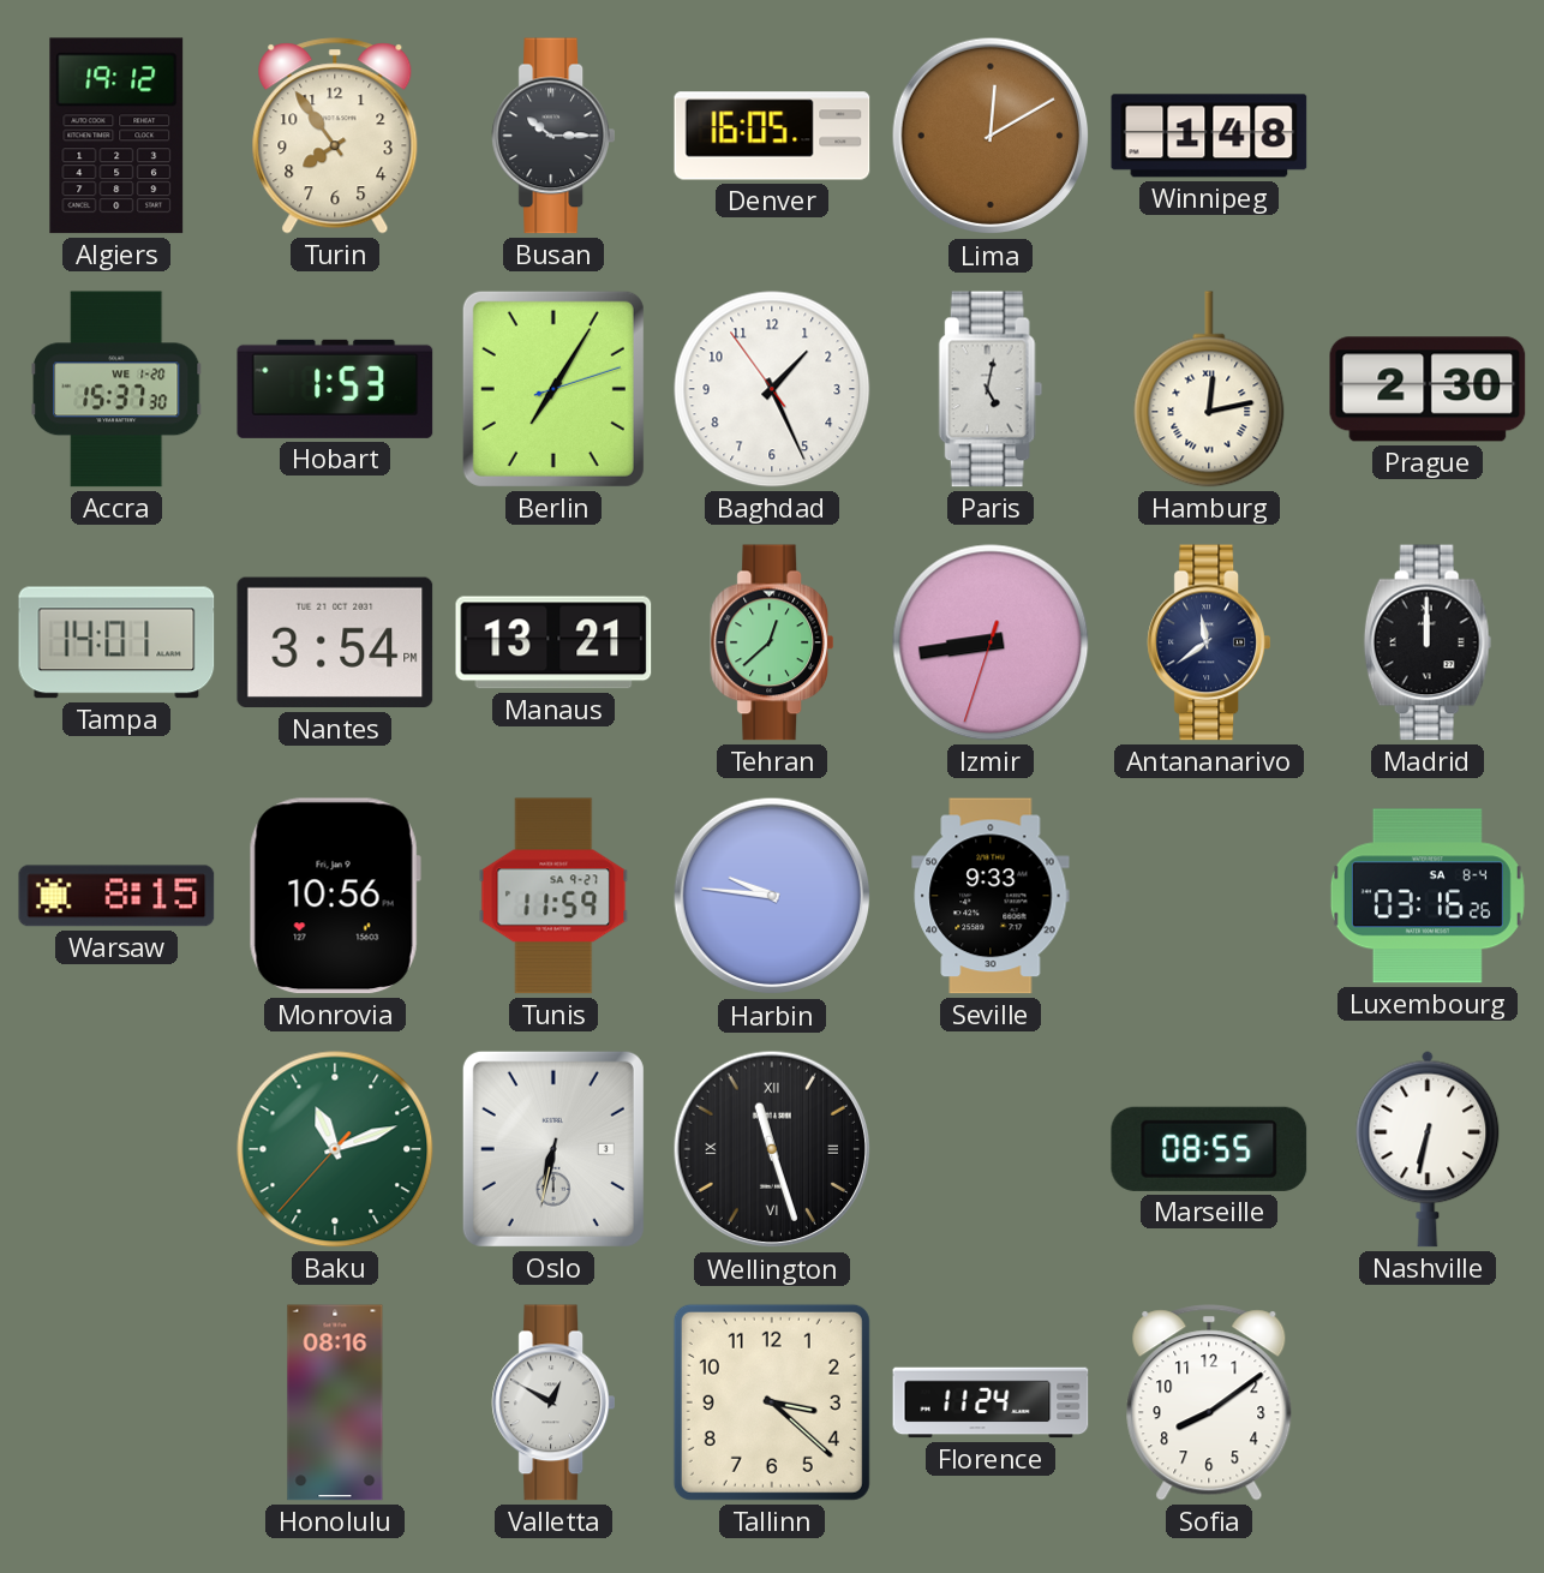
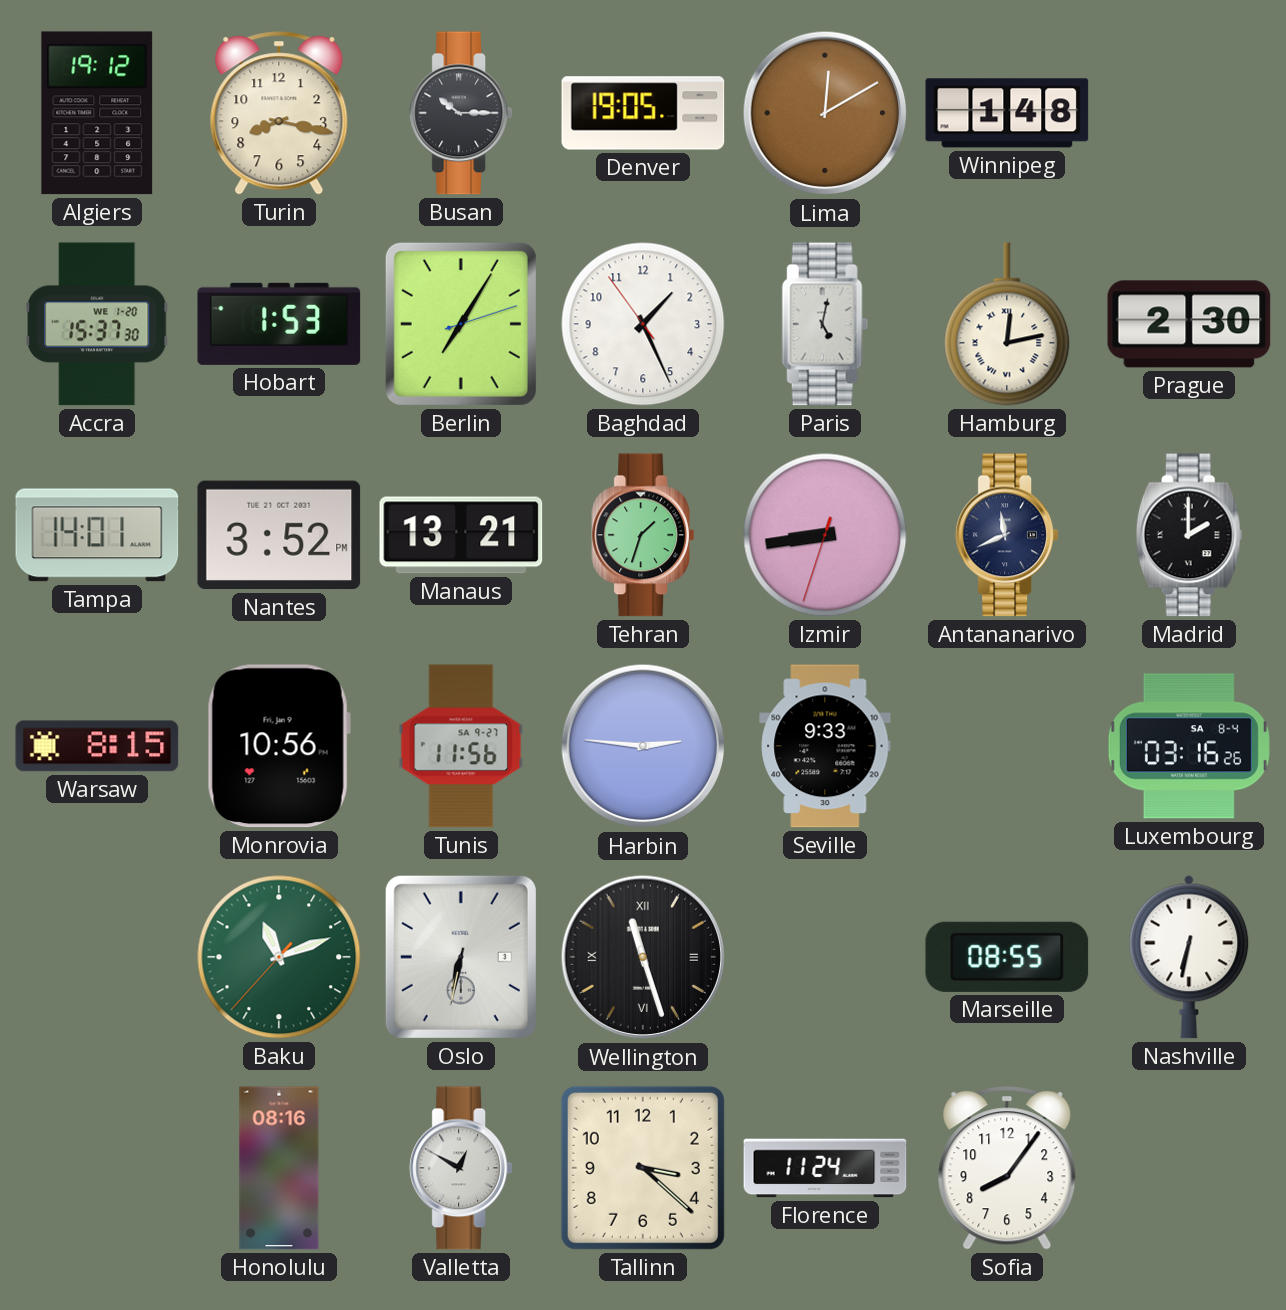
Turin: 7:54 -> 8:17
Denver: 16:05 -> 19:05
Nantes: 3:54 -> 3:52
Tehran: 12:38 -> 1:33
Antananarivo: 11:39 -> 11:41
Madrid: 12:00 -> 2:00
Tunis: 11:59 -> 11:56
Harbin: 9:46 -> 2:46
Sofia: 8:09 -> 8:06
